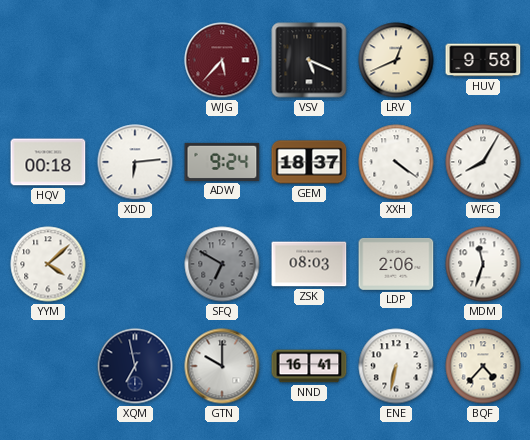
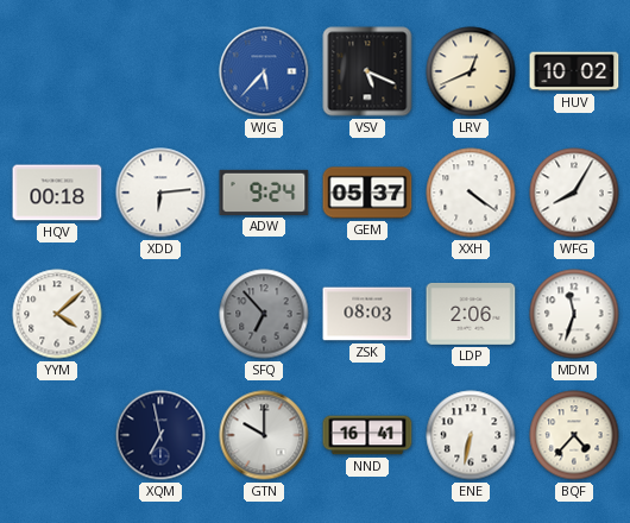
WJG dial: burgundy -> blue
HUV: 9:58 -> 10:02
GEM: 18:37 -> 05:37
SFQ: 6:50 -> 6:53
